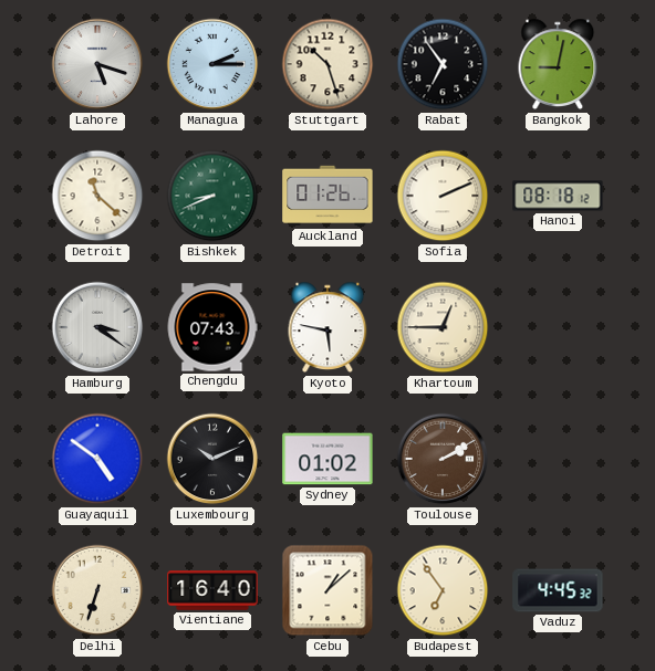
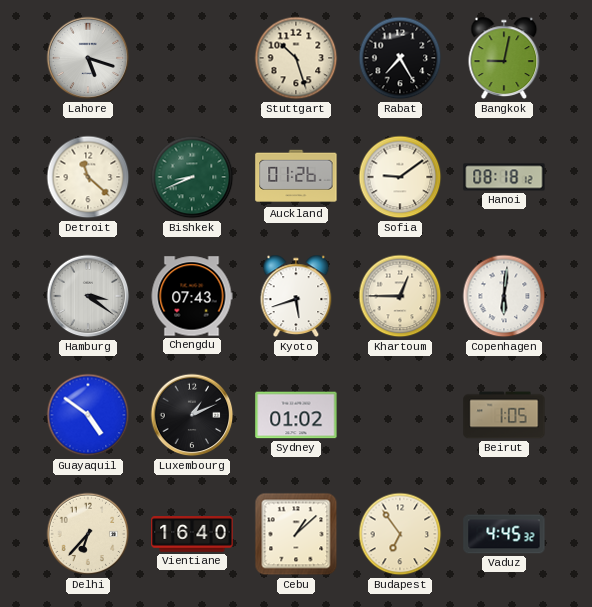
Managua: 2:15 -> none
Rabat: 6:54 -> 7:25
Sofia: 2:11 -> 9:09
Kyoto: 5:47 -> 5:42
Copenhagen: none -> 6:01
Luxembourg: 10:11 -> 1:11
Toulouse: 2:10 -> none
Beirut: none -> 1:05
Delhi: 6:33 -> 6:37
